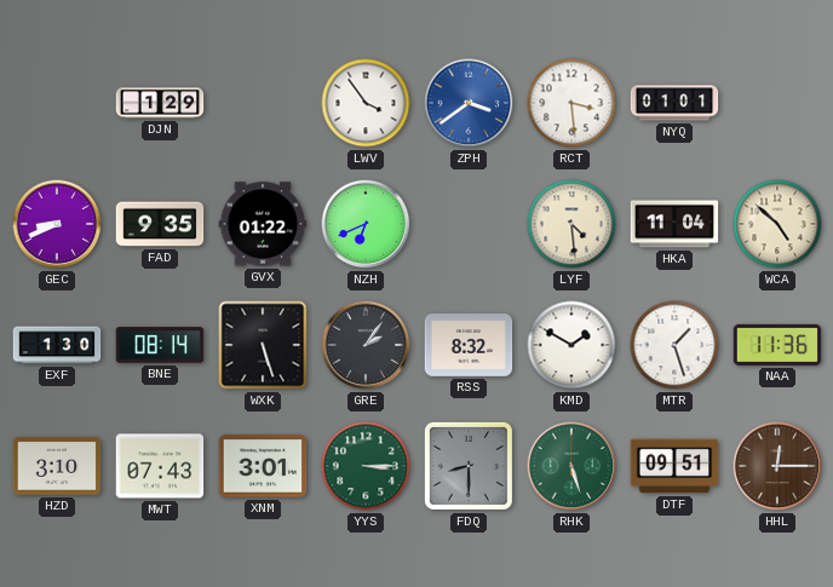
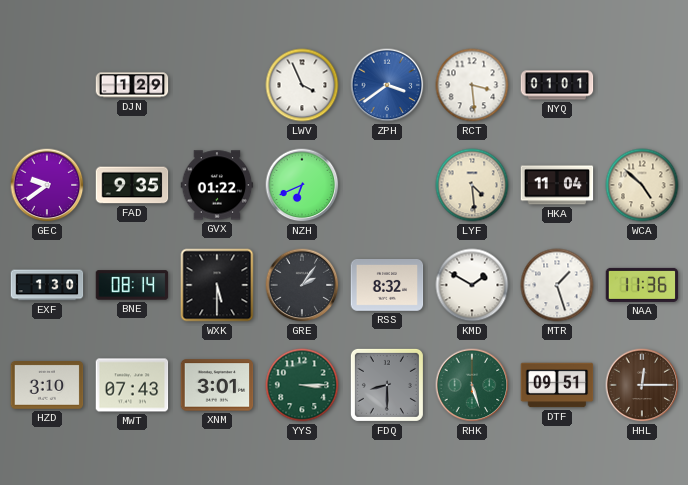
LWV: 3:54 -> 3:56
GEC: 8:41 -> 9:39
WXK: 5:27 -> 5:30
